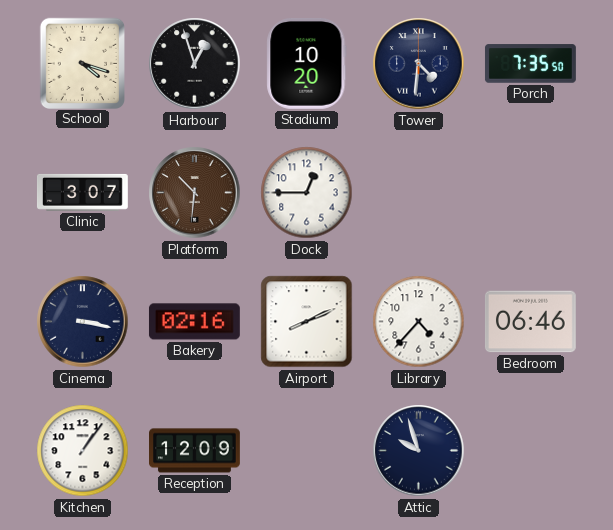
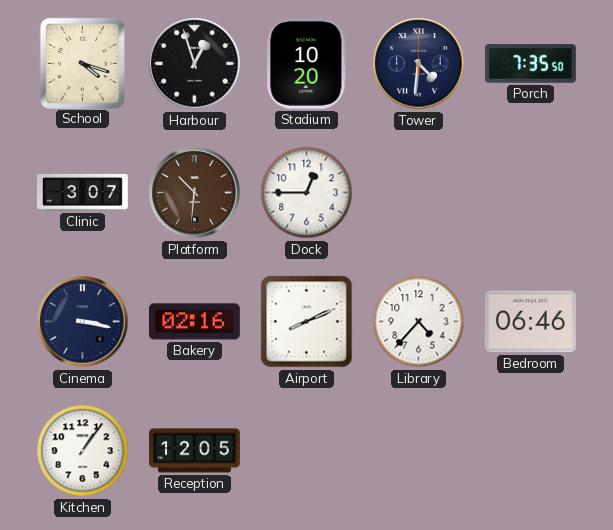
Reception: 12:09 -> 12:05
Attic: 9:57 -> none
